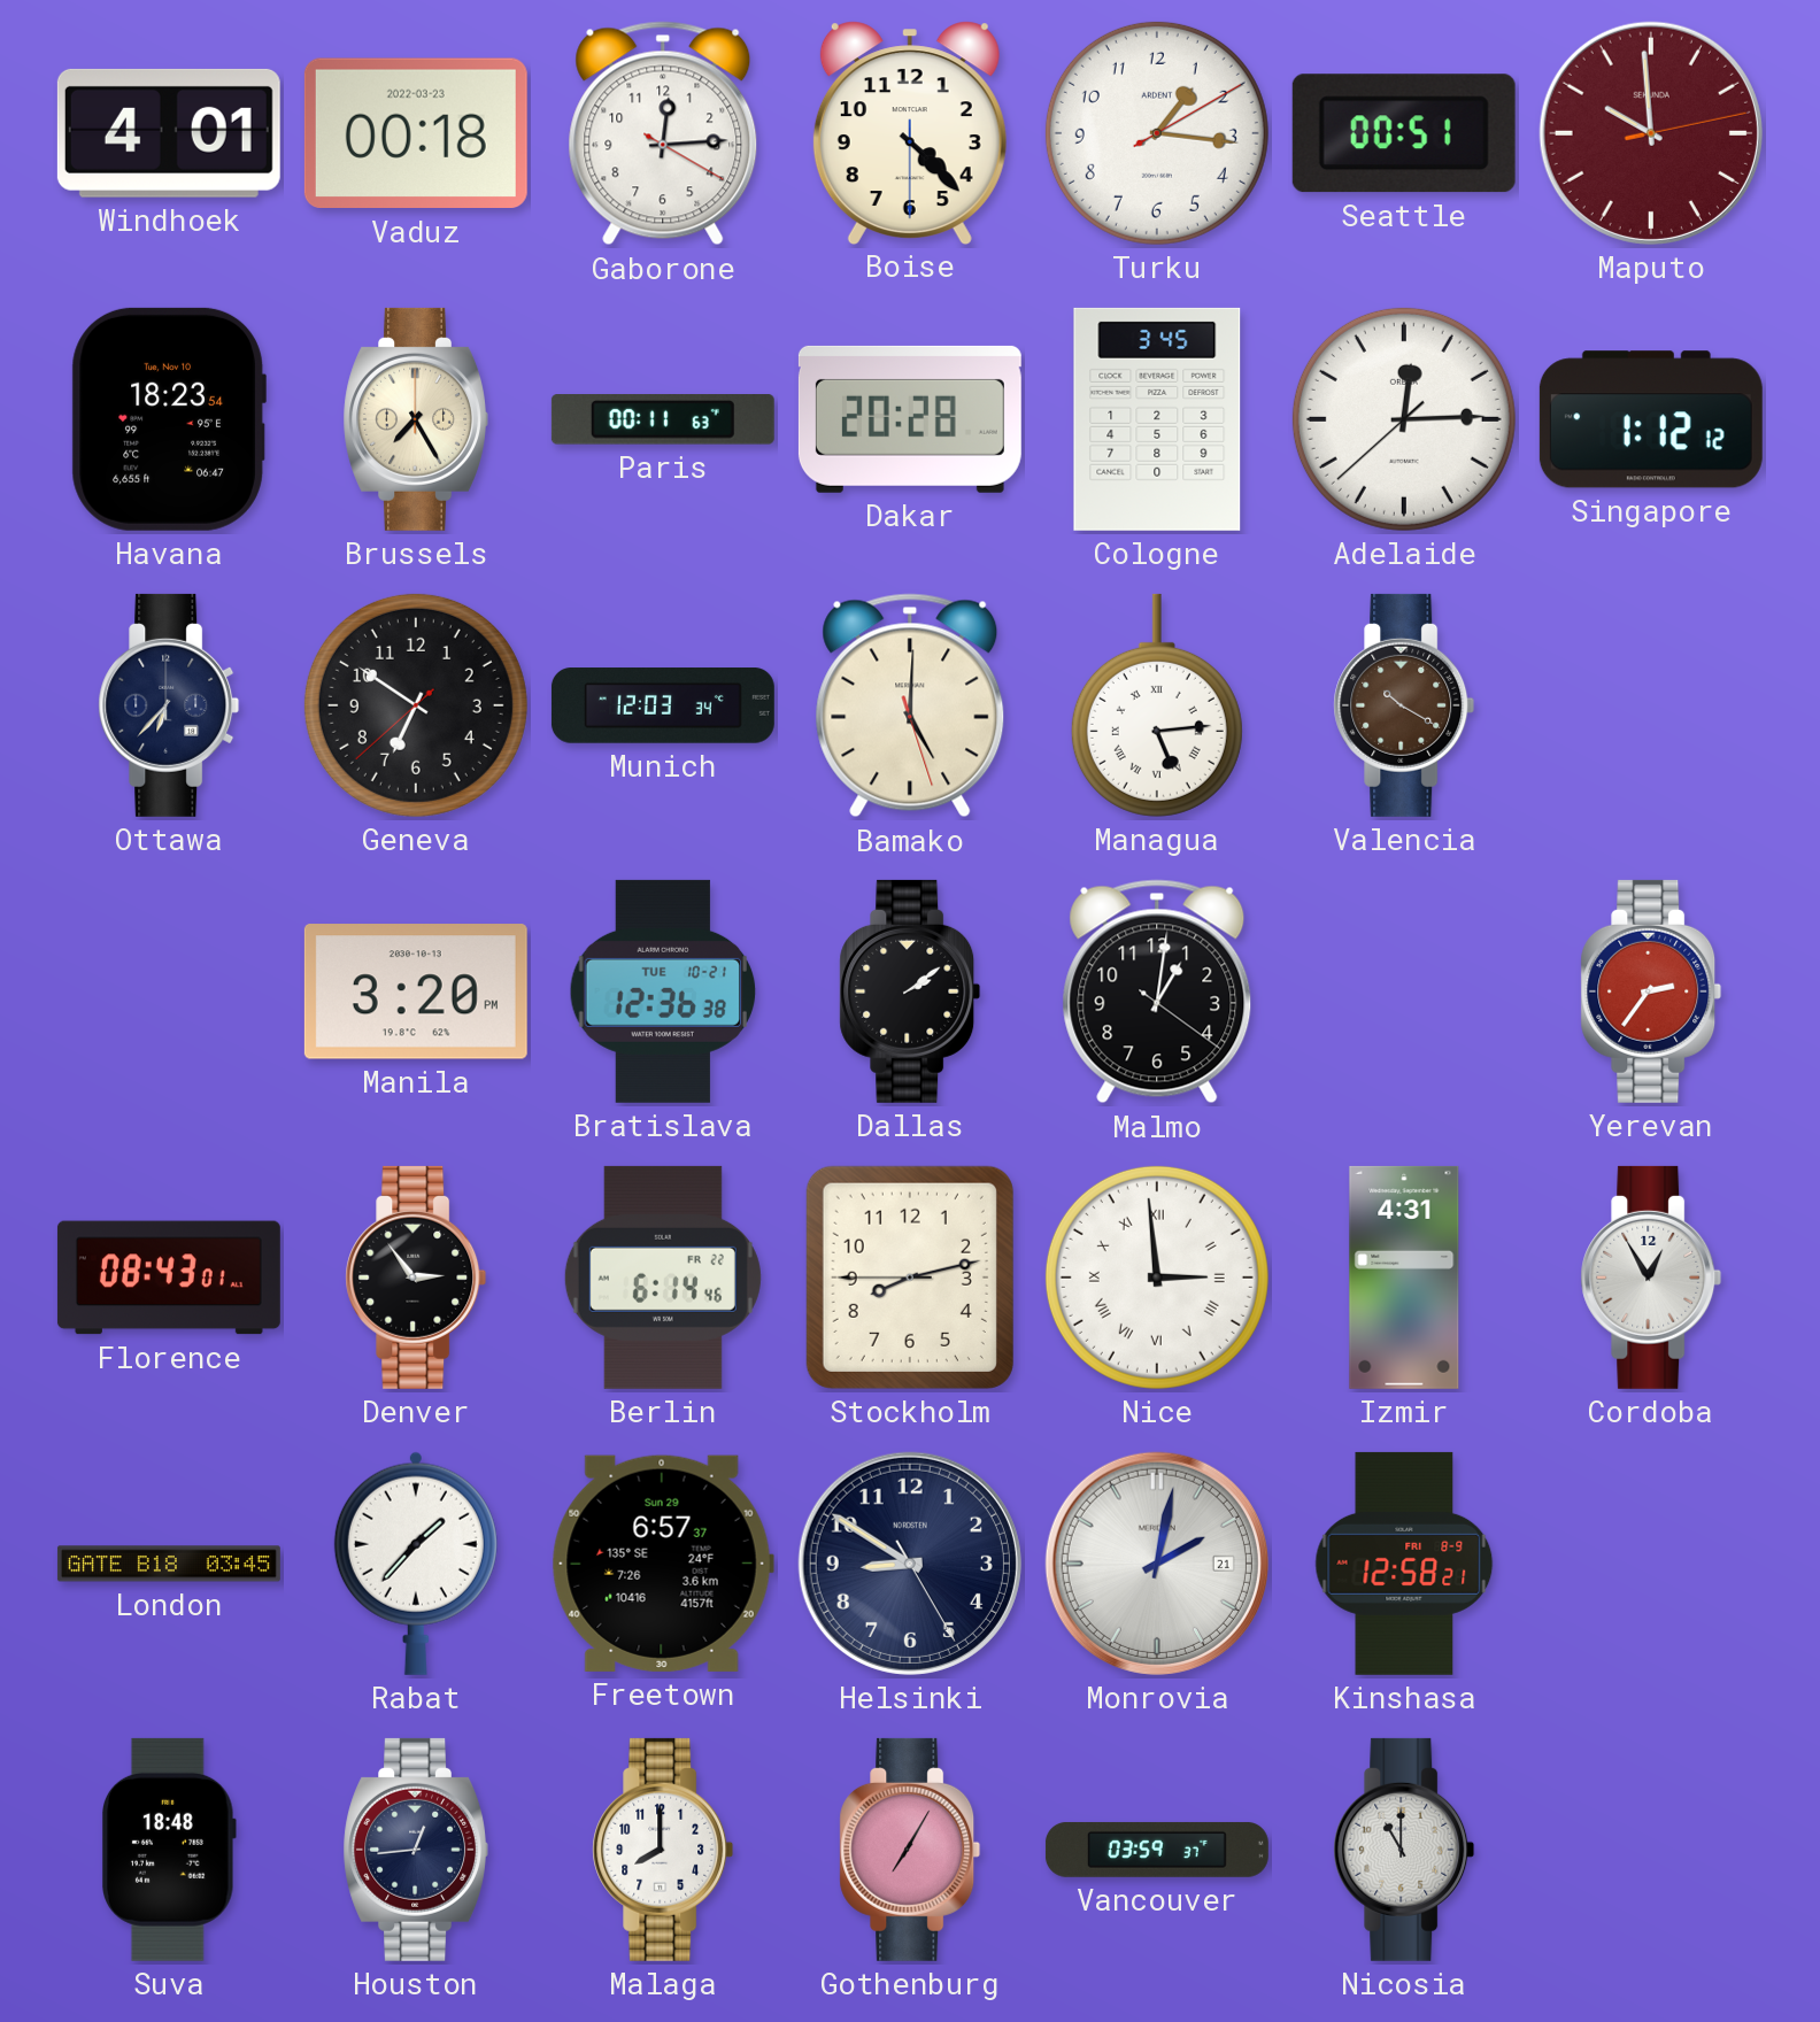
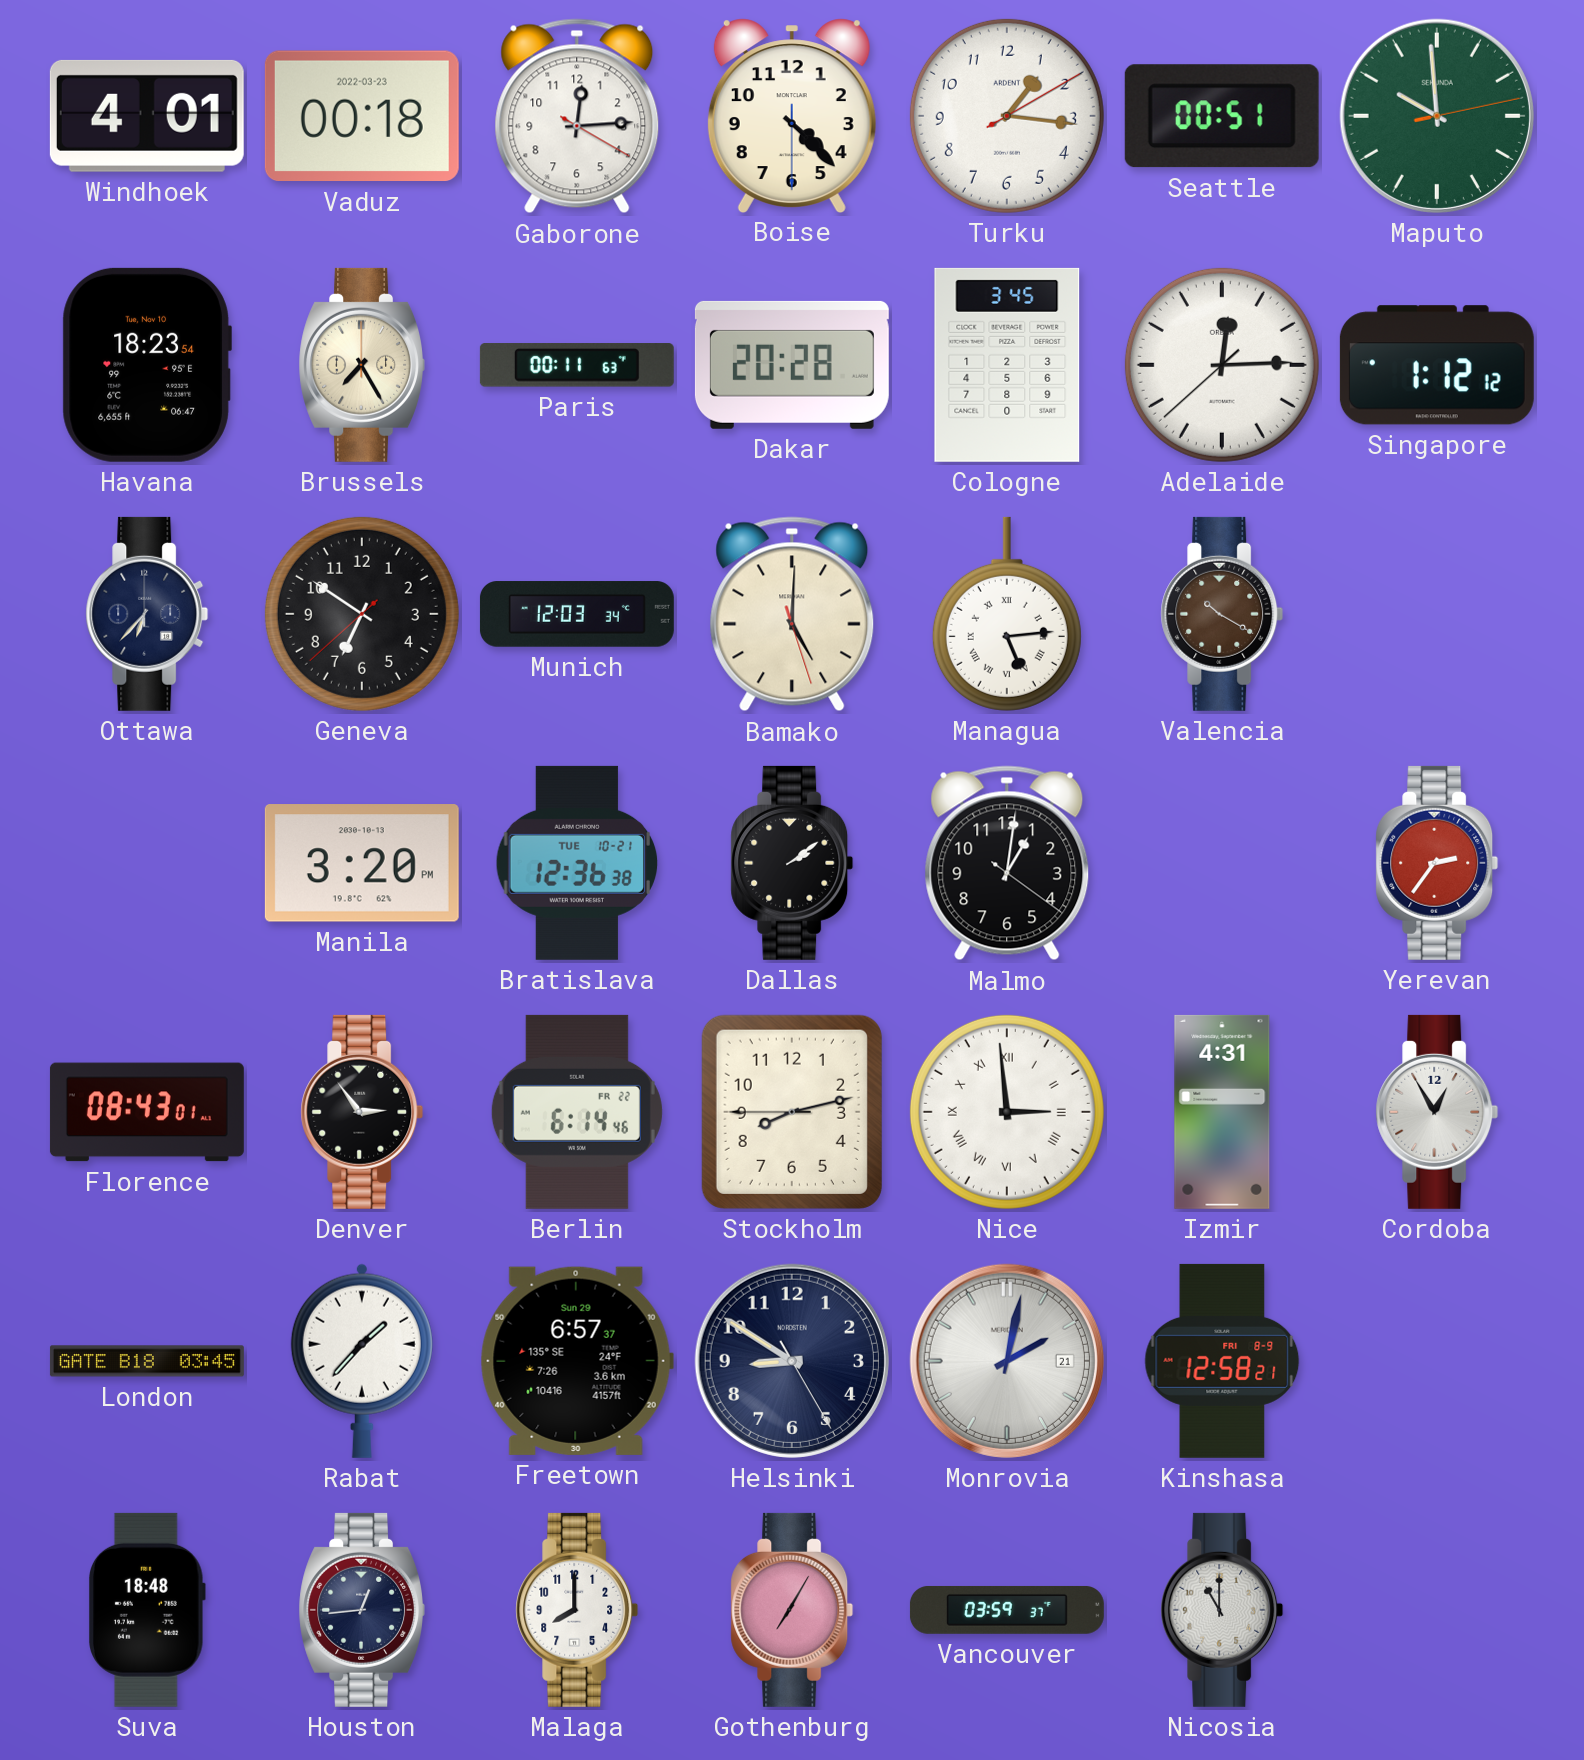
Maputo dial: burgundy -> green
